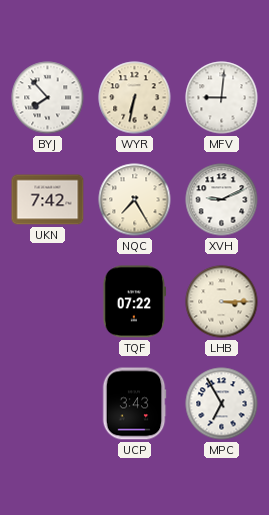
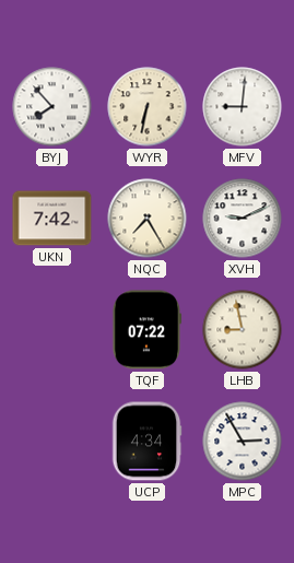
LHB: 3:15 -> 8:58
UCP: 3:43 -> 4:34
MPC: 6:55 -> 2:55
